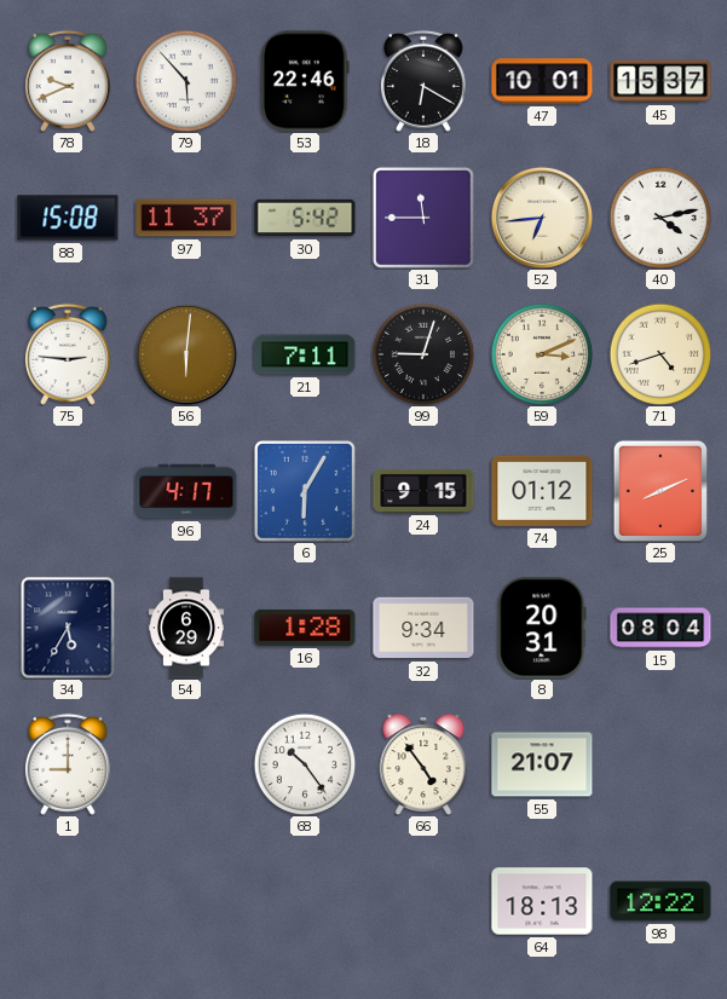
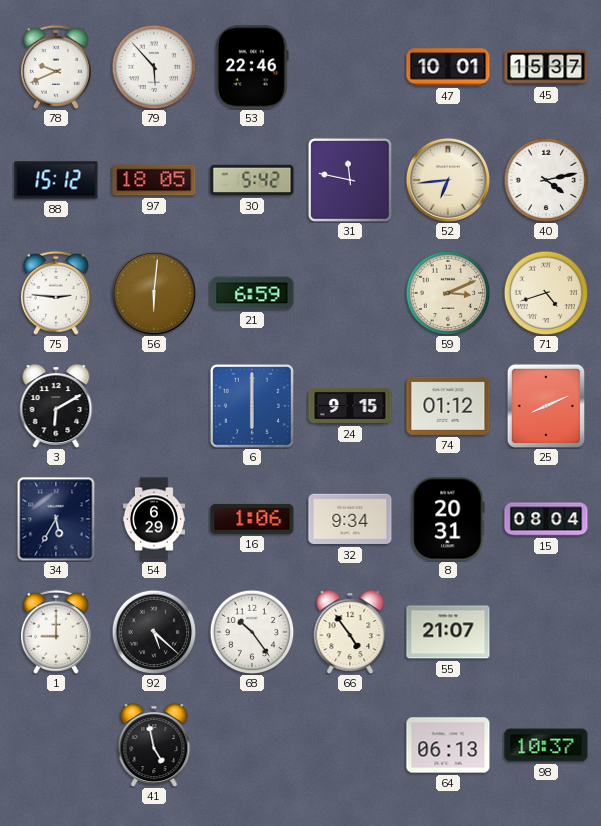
18: 6:20 -> none
88: 15:08 -> 15:12
97: 11:37 -> 18:05
31: 11:45 -> 11:47
21: 7:11 -> 6:59
99: 9:03 -> none
3: none -> 6:10
96: 4:17 -> none
6: 6:05 -> 6:00
16: 1:28 -> 1:06
92: none -> 5:22
41: none -> 4:58
64: 18:13 -> 06:13
98: 12:22 -> 10:37
